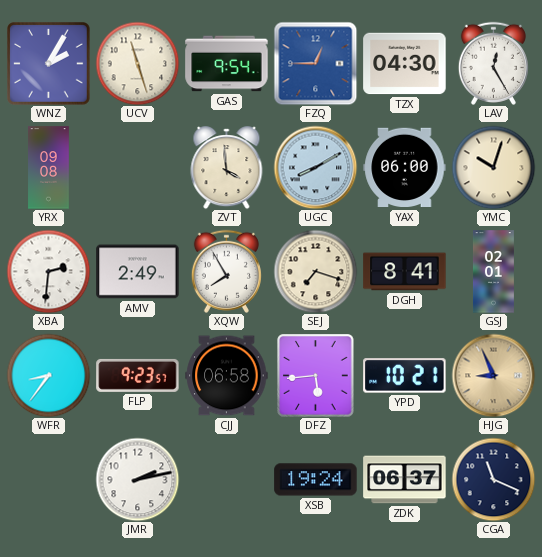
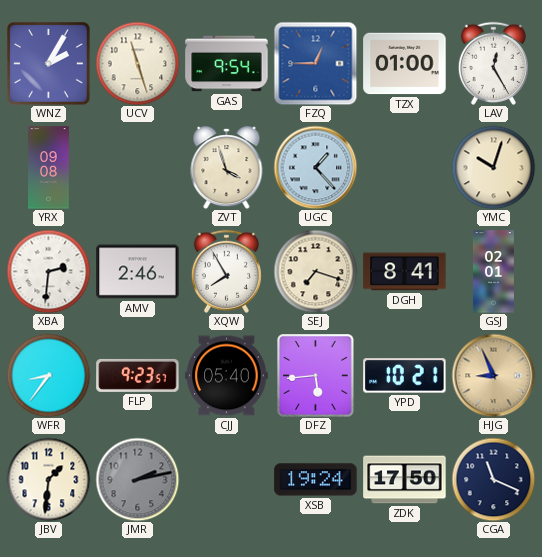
TZX: 04:30 -> 01:00
ZVT: 3:59 -> 3:57
UGC: 8:10 -> 1:23
YAX: 06:00 -> none
AMV: 2:49 -> 2:46
CJJ: 06:58 -> 05:40
JBV: none -> 1:31
JMR dial: white -> grey
ZDK: 06:37 -> 17:50
